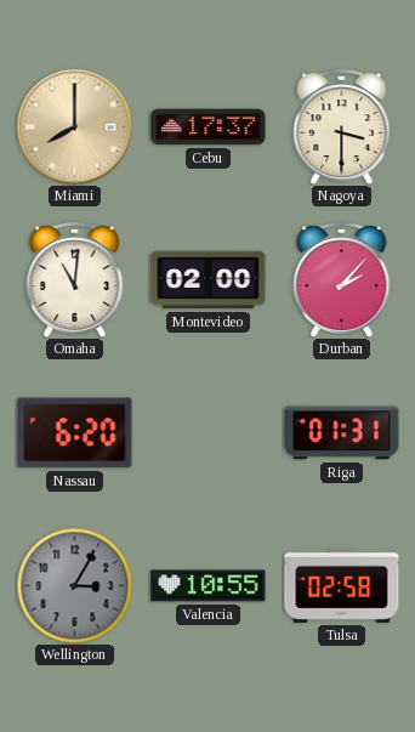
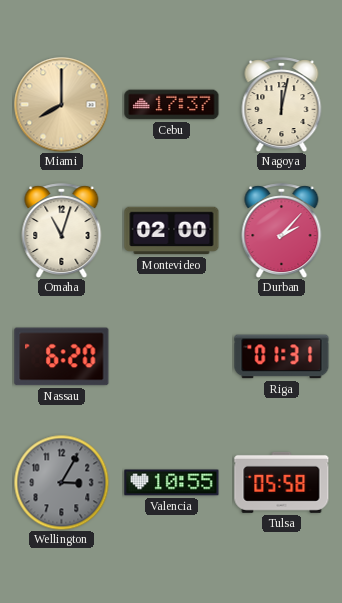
Nagoya: 3:30 -> 12:02
Omaha: 11:01 -> 11:03
Tulsa: 02:58 -> 05:58
